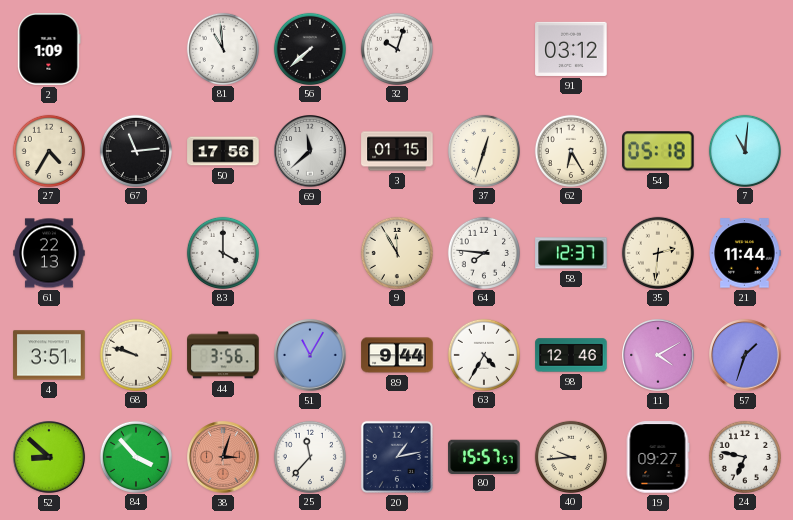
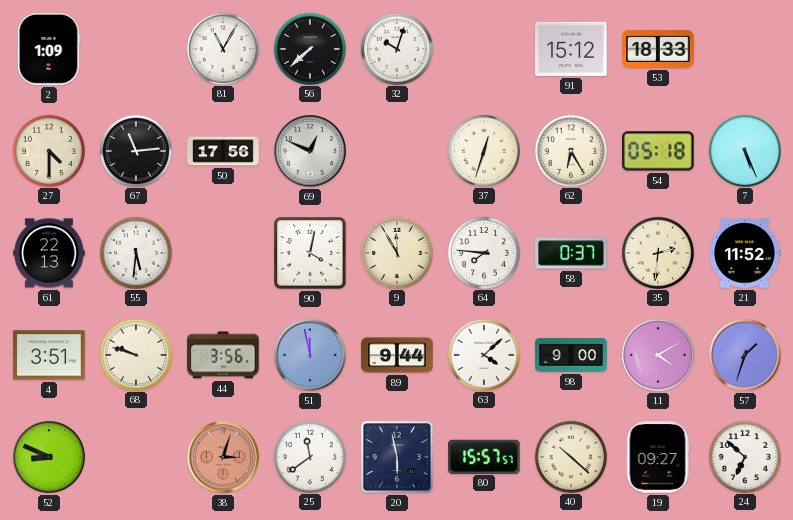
81: 10:59 -> 11:05
91: 03:12 -> 15:12
53: none -> 18:33
27: 4:35 -> 4:30
69: 11:38 -> 12:49
3: 01:15 -> none
7: 11:01 -> 5:26
55: none -> 5:31
83: 4:00 -> none
90: none -> 4:02
58: 12:37 -> 0:37
21: 11:44 -> 11:52
51: 11:05 -> 11:58
63: 4:35 -> 4:08
98: 12:46 -> 9:00
52: 8:52 -> 8:49
84: 3:53 -> none
25: 11:37 -> 11:39
20: 1:13 -> 5:58
40: 9:44 -> 10:22
24: 6:47 -> 6:52
